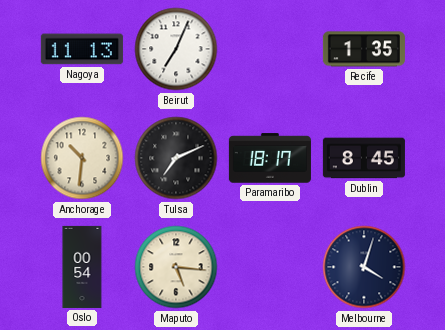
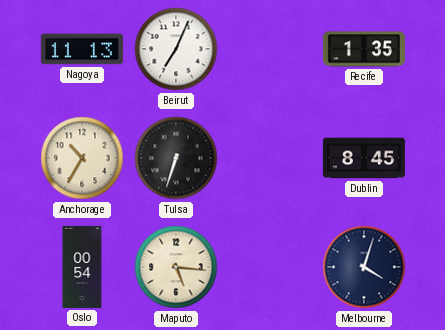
Anchorage: 10:31 -> 10:35
Tulsa: 7:11 -> 6:33
Paramaribo: 18:17 -> none
